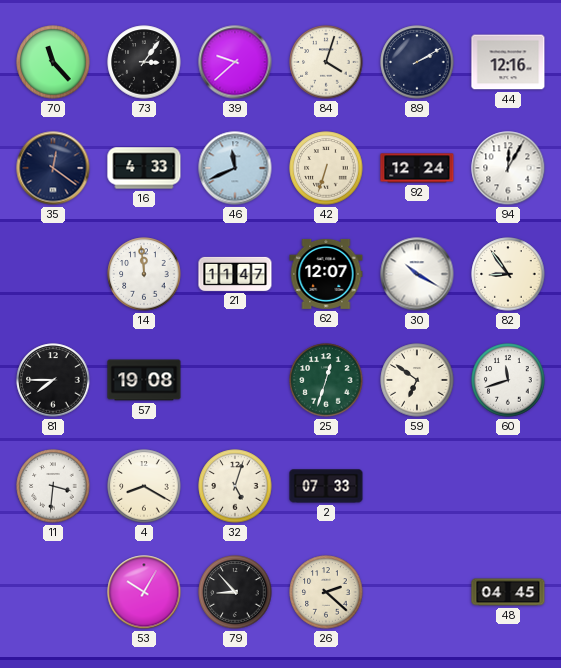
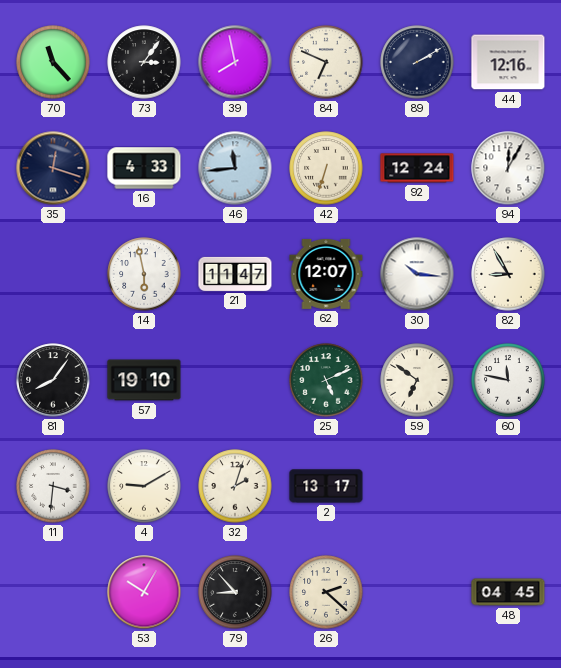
39: 9:38 -> 7:58
84: 4:03 -> 6:49
35: 12:21 -> 12:18
46: 11:41 -> 11:44
14: 11:59 -> 5:58
30: 10:20 -> 10:16
82: 8:54 -> 8:55
81: 7:45 -> 8:06
57: 19:08 -> 19:10
25: 12:33 -> 5:11
60: 11:42 -> 11:47
4: 8:20 -> 9:10
32: 5:03 -> 2:03
2: 07:33 -> 13:17
